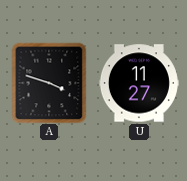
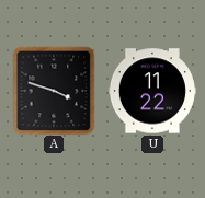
U: 11:27 -> 11:22
